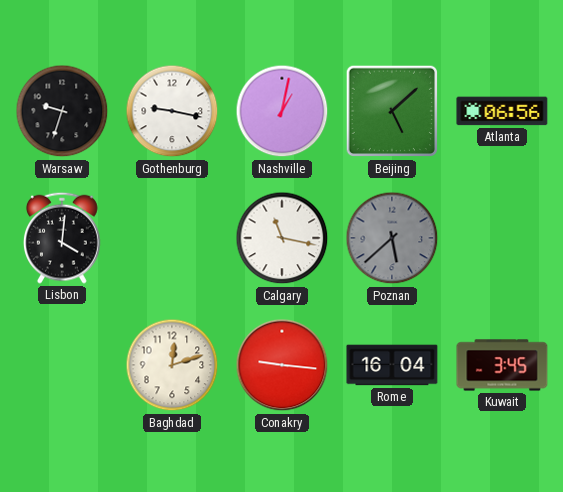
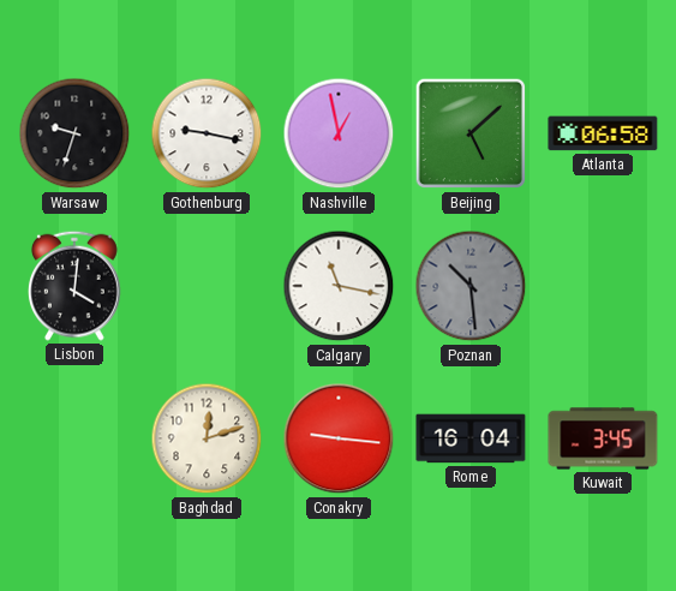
Nashville: 1:02 -> 12:58
Atlanta: 06:56 -> 06:58
Poznan: 5:38 -> 10:29
